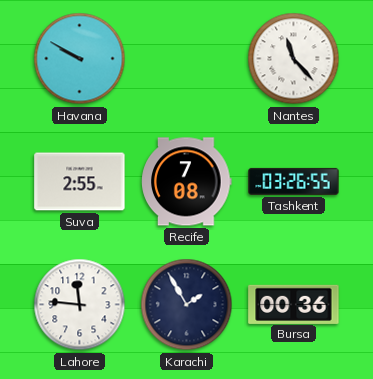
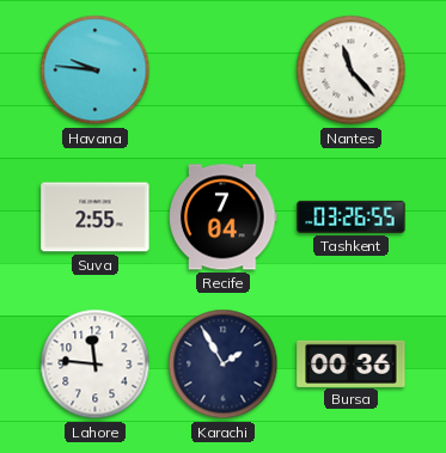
Havana: 9:50 -> 9:46
Recife: 7:08 -> 7:04
